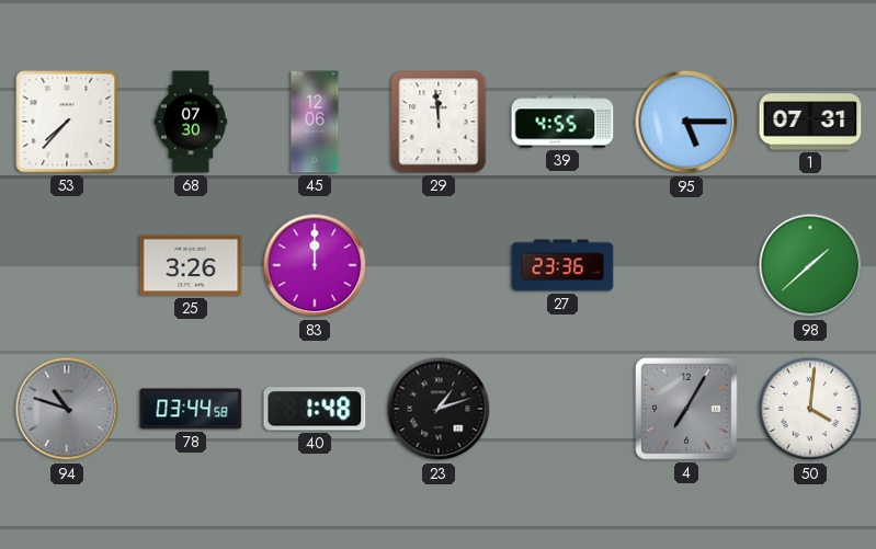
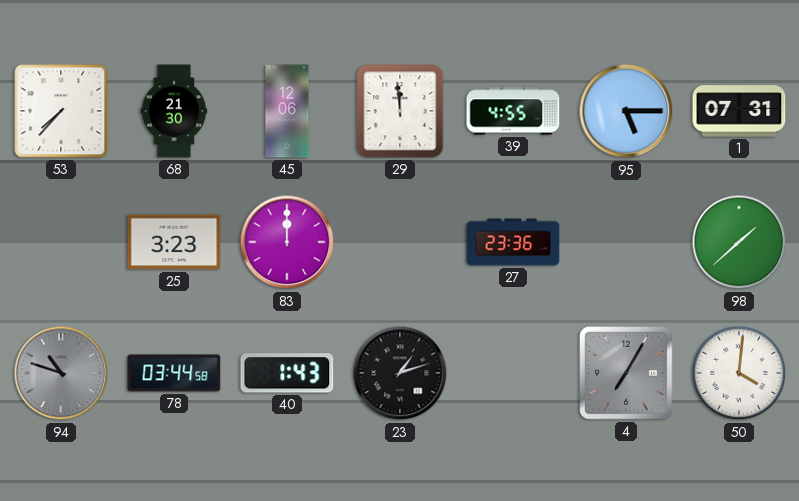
68: 07:30 -> 21:30
25: 3:26 -> 3:23
40: 1:48 -> 1:43
